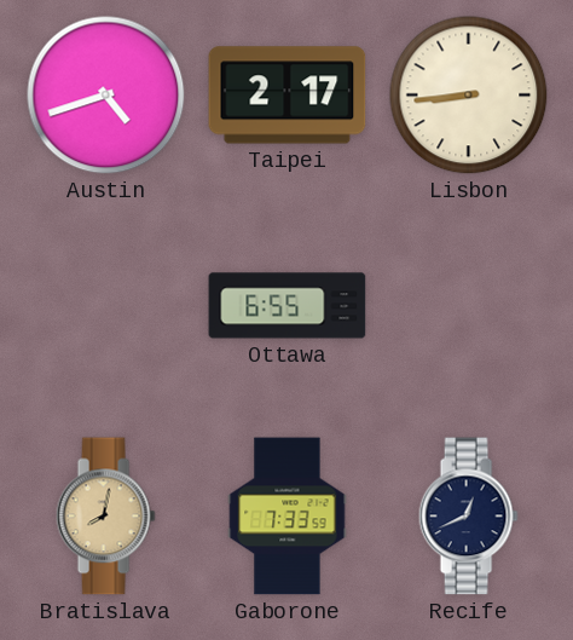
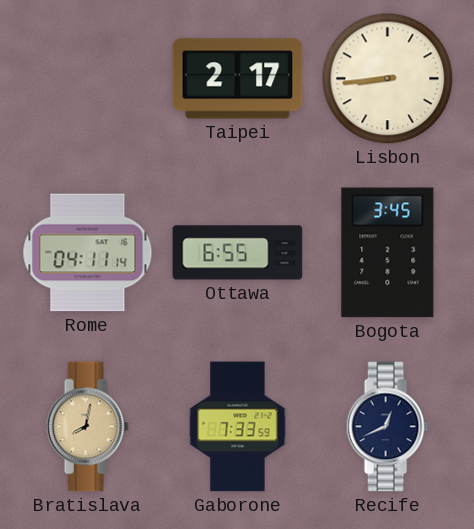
Austin: 4:42 -> none
Rome: none -> 04:11
Bogota: none -> 3:45
